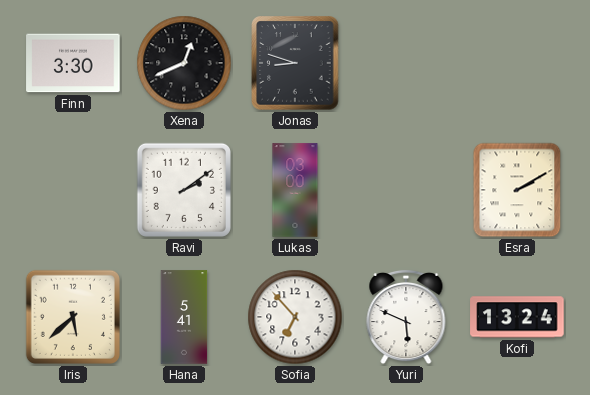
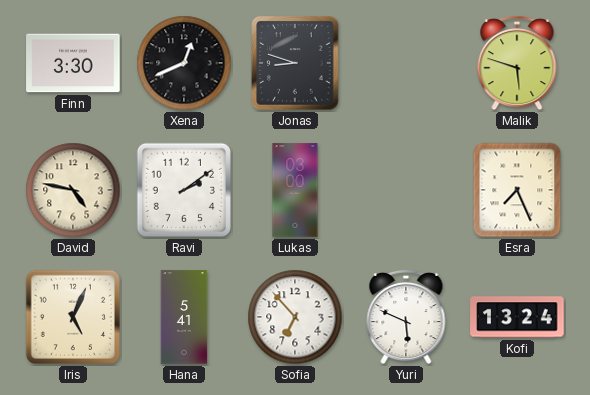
Malik: none -> 5:48
David: none -> 4:47
Esra: 2:10 -> 7:26
Iris: 5:38 -> 5:04
